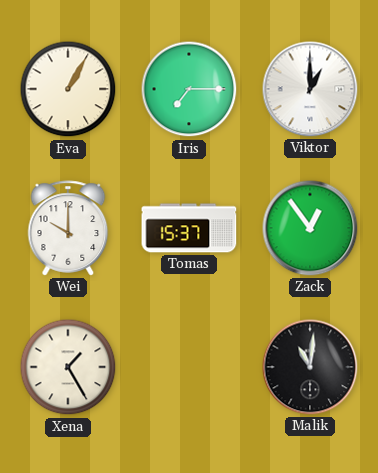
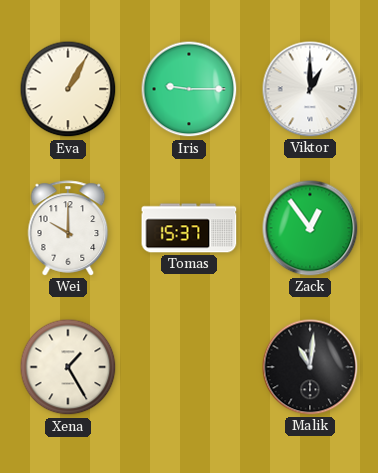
Iris: 7:15 -> 9:15
